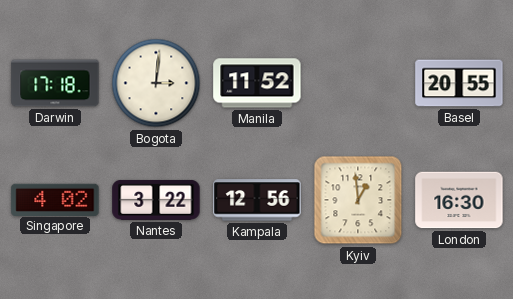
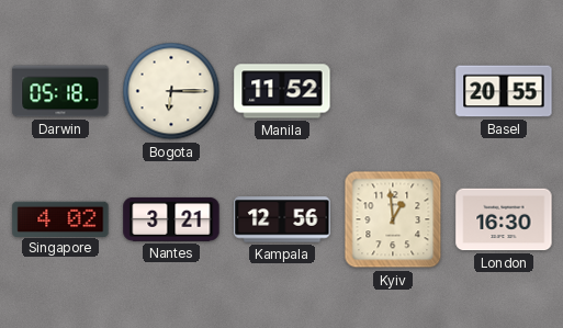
Darwin: 17:18 -> 05:18
Bogota: 3:01 -> 6:15
Nantes: 3:22 -> 3:21
